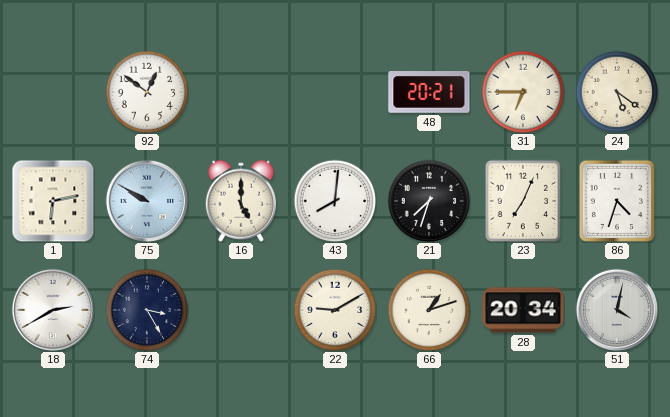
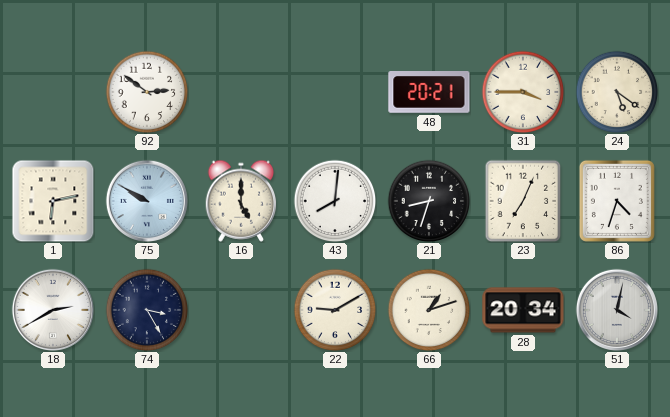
92: 12:51 -> 2:51
31: 6:45 -> 3:45
21: 7:33 -> 8:33
